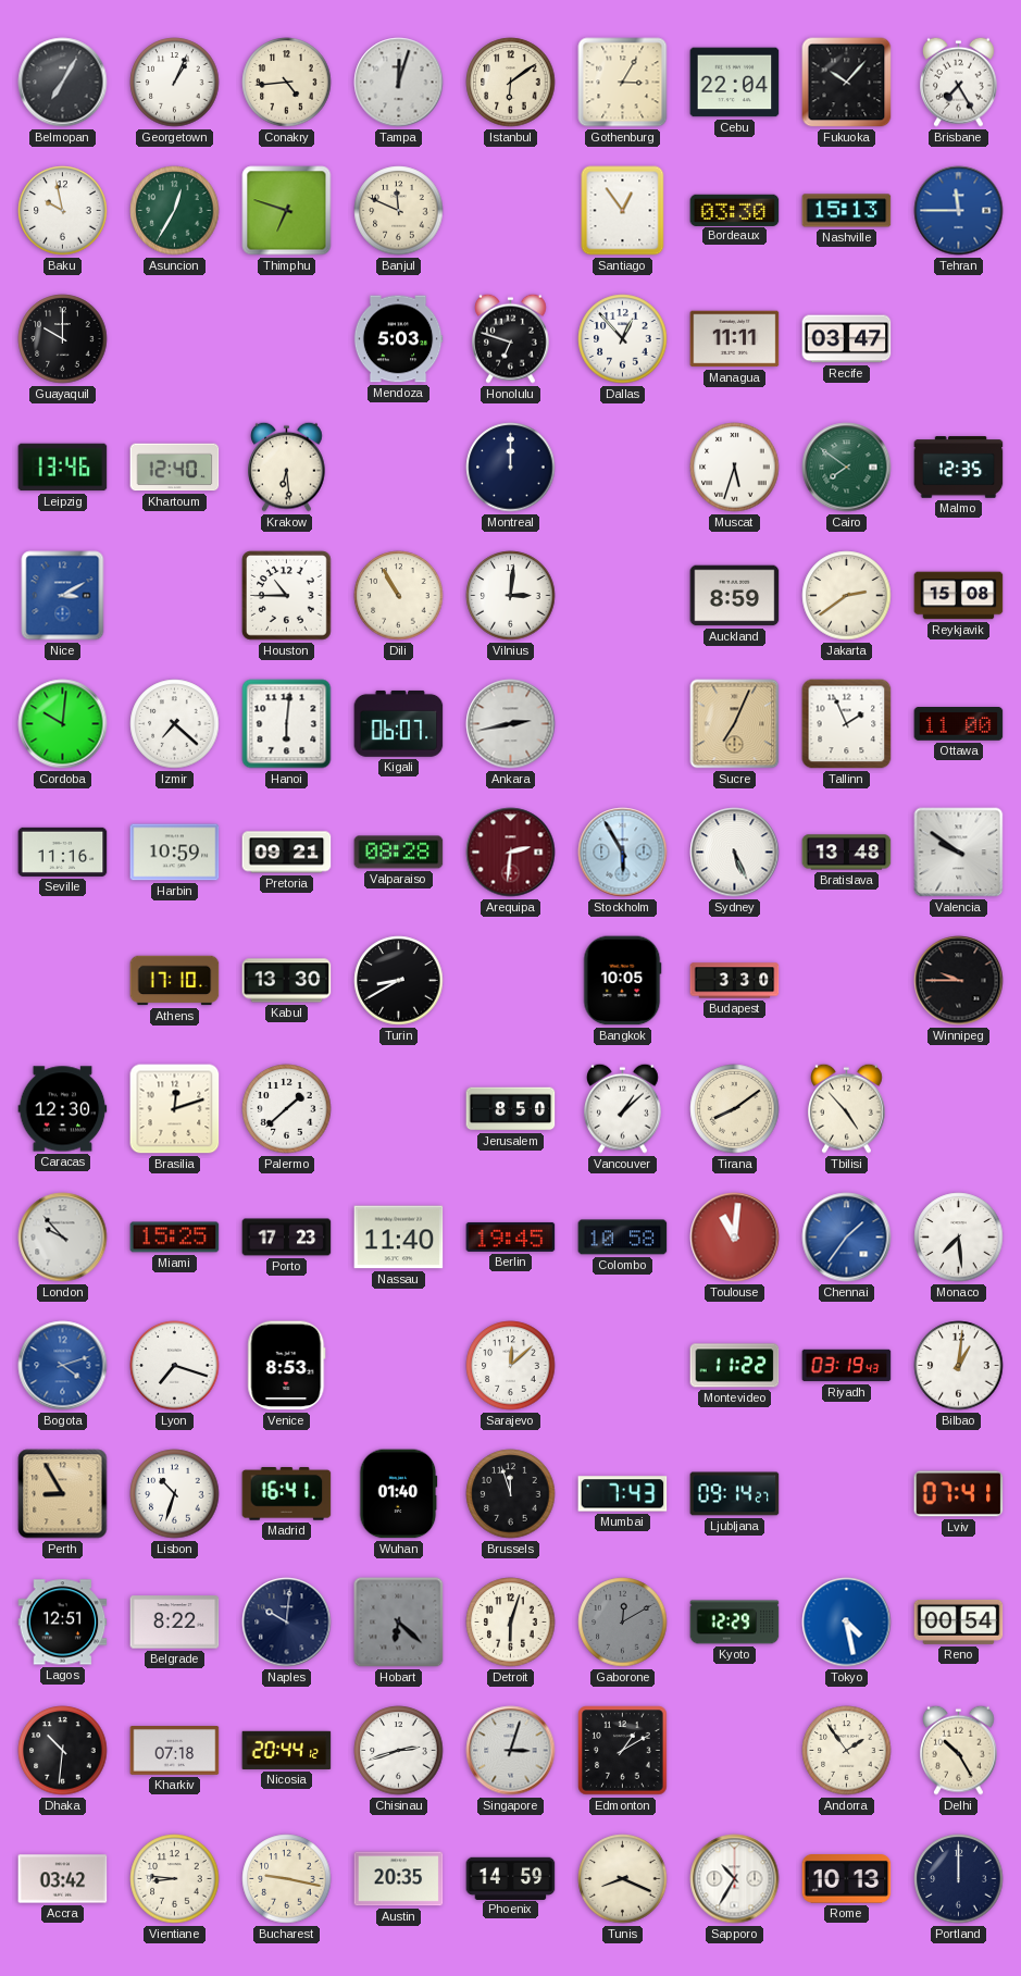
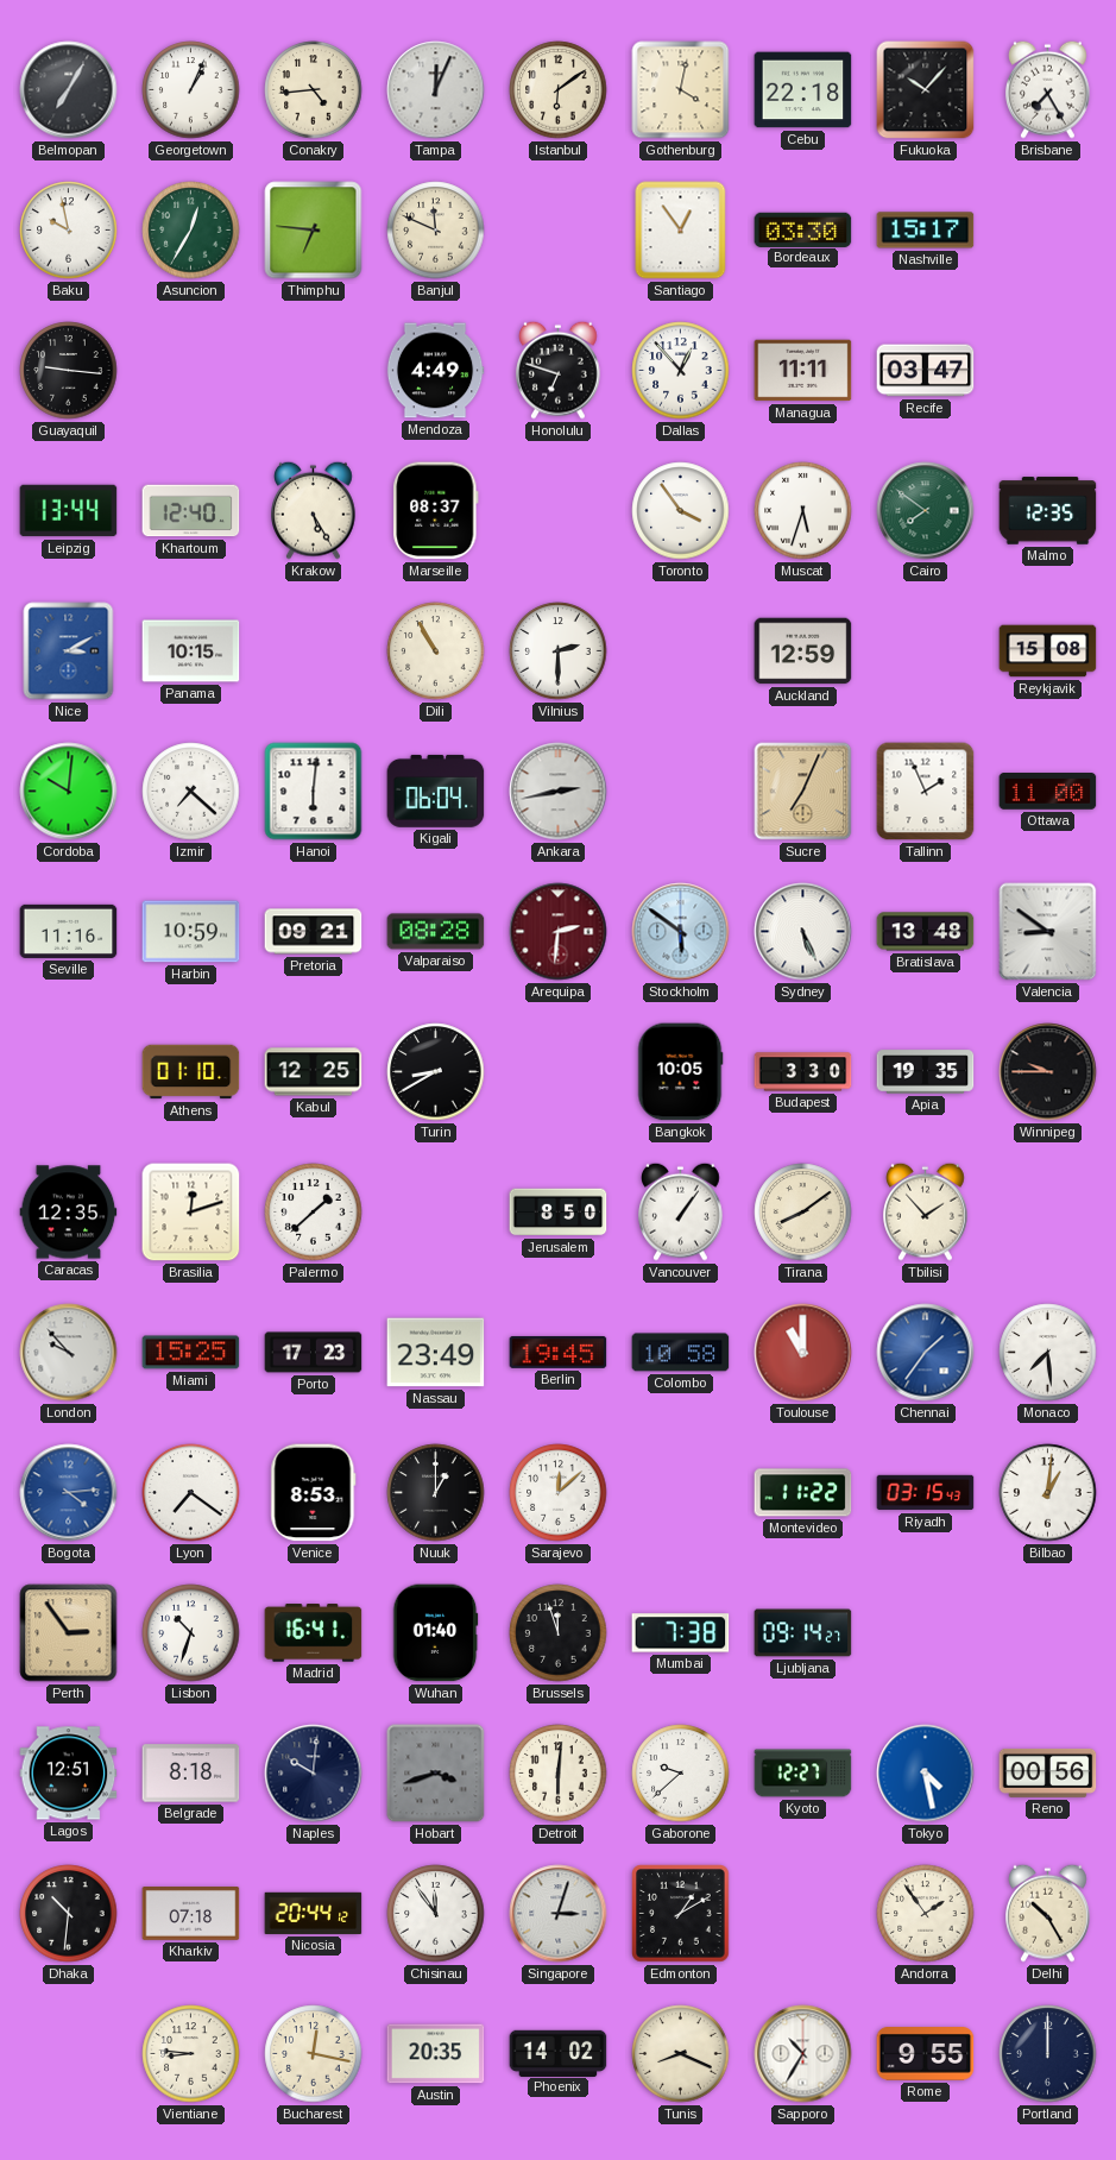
Tampa: 12:03 -> 12:04
Gothenburg: 3:05 -> 4:02
Cebu: 22:04 -> 22:18
Thimphu: 6:48 -> 6:46
Nashville: 15:13 -> 15:17
Tehran: 11:45 -> none
Guayaquil: 10:00 -> 9:16
Mendoza: 5:03 -> 4:49
Leipzig: 13:46 -> 13:44
Krakow: 6:29 -> 5:25
Marseille: none -> 08:37
Montreal: 12:00 -> none
Toronto: none -> 3:54
Panama: none -> 10:15
Houston: 10:45 -> none
Vilnius: 3:01 -> 2:30
Auckland: 8:59 -> 12:59
Jakarta: 2:39 -> none
Kigali: 06:07 -> 06:04
Stockholm: 5:55 -> 5:51
Valencia: 9:51 -> 8:51
Athens: 17:10 -> 01:10
Kabul: 13:30 -> 12:25
Apia: none -> 19:35
Caracas: 12:30 -> 12:35
Vancouver: 1:08 -> 1:06
Tbilisi: 4:53 -> 1:53
Nassau: 11:40 -> 23:49
Toulouse: 11:01 -> 11:00
Bogota: 4:12 -> 4:14
Lyon: 7:18 -> 7:21
Nuuk: none -> 1:00
Riyadh: 03:19 -> 03:15
Perth: 8:55 -> 2:54
Mumbai: 7:43 -> 7:38
Lviv: 07:41 -> none
Belgrade: 8:22 -> 8:18
Hobart: 6:22 -> 3:42
Detroit: 6:03 -> 6:01
Gaborone: 12:10 -> 9:38
Gaborone dial: grey -> white
Kyoto: 12:29 -> 12:27
Reno: 00:54 -> 00:56
Chisinau: 2:42 -> 11:54
Accra: 03:42 -> none
Bucharest: 9:17 -> 12:17
Phoenix: 14:59 -> 14:02
Rome: 10:13 -> 9:55
